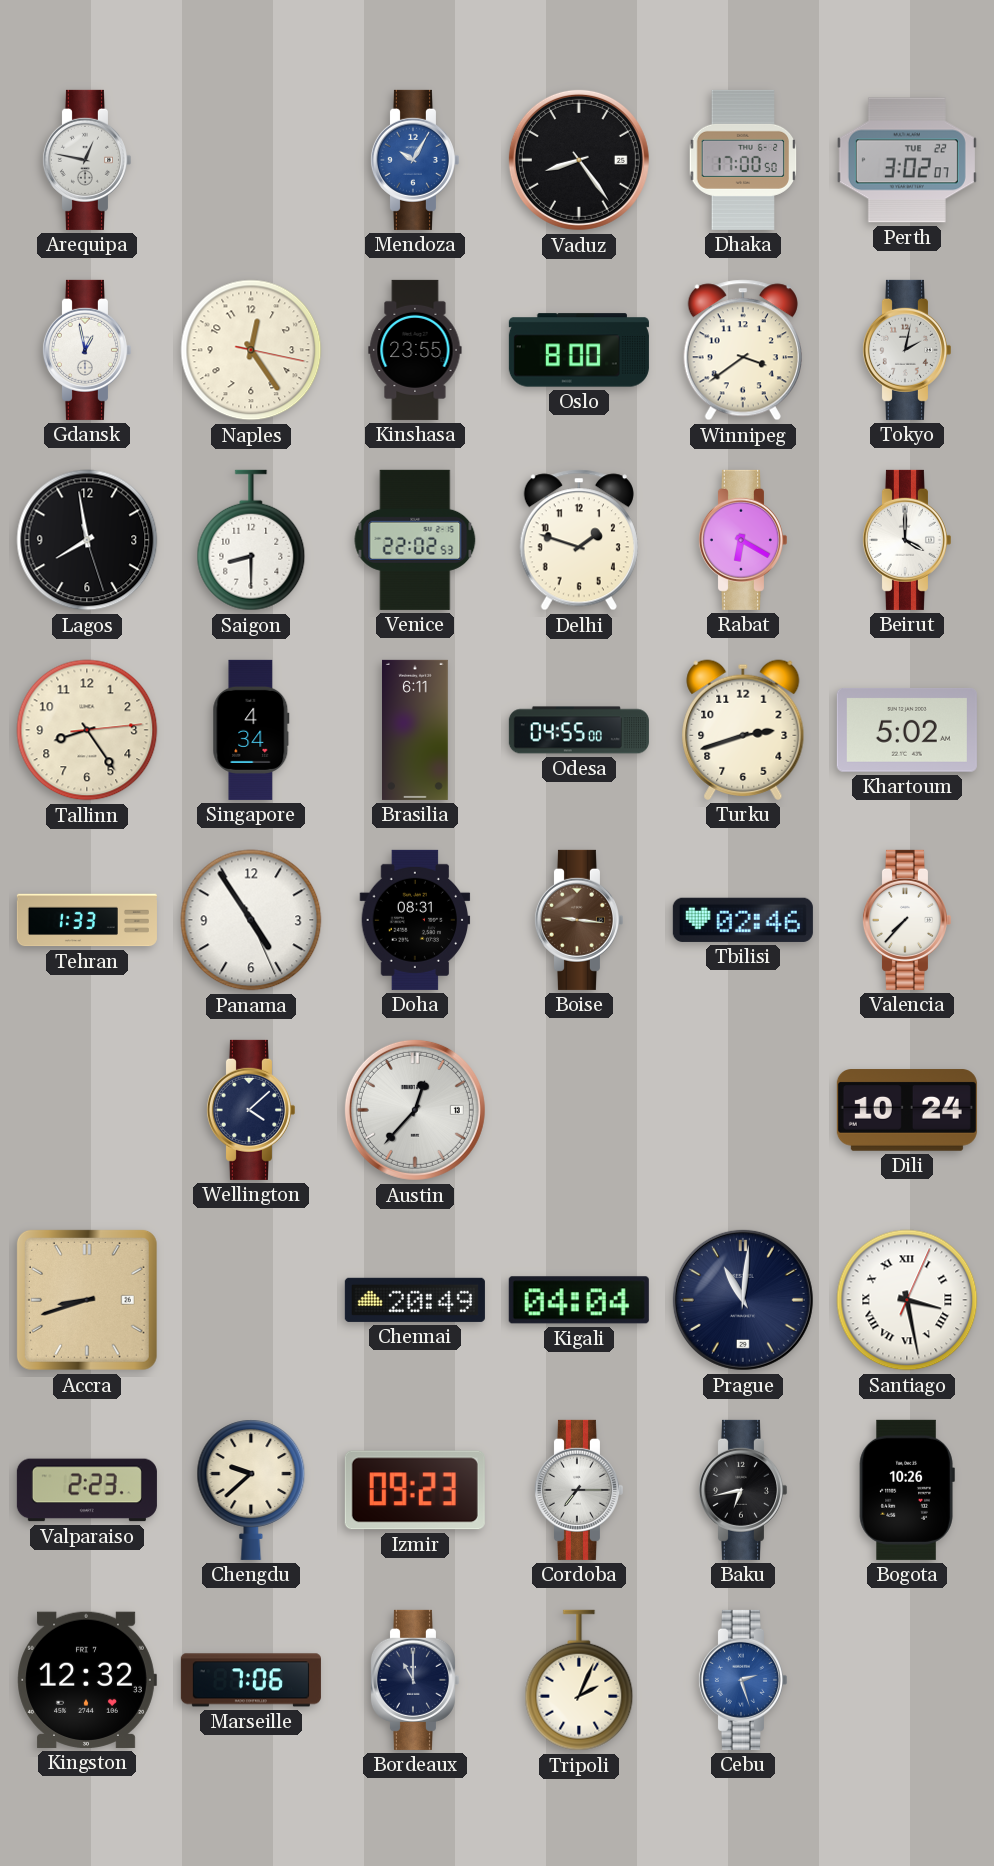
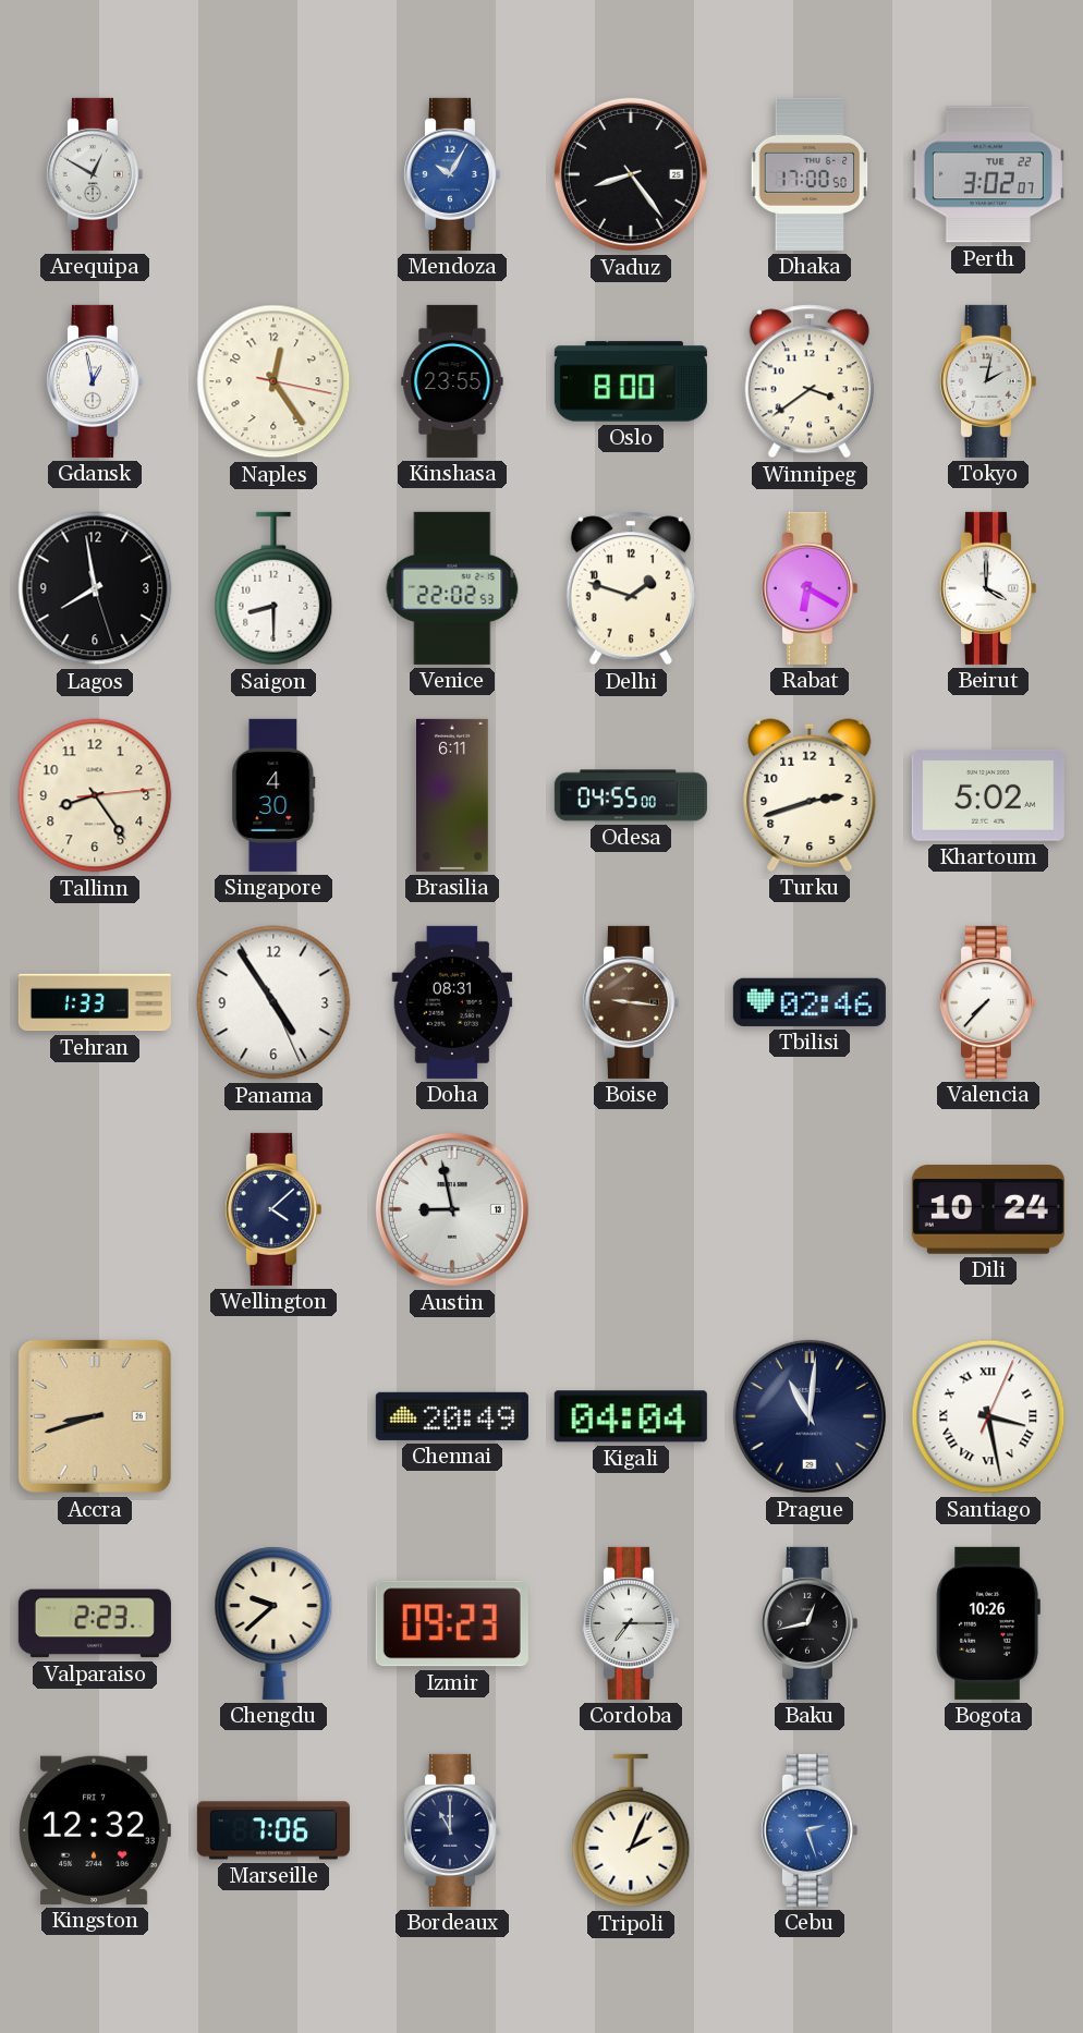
Arequipa: 12:47 -> 12:50
Singapore: 4:34 -> 4:30
Austin: 12:37 -> 8:58
Baku: 6:43 -> 12:43
